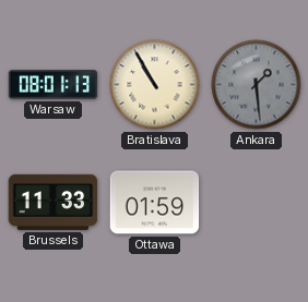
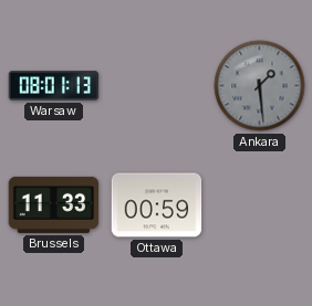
Bratislava: 10:55 -> none
Ottawa: 01:59 -> 00:59
